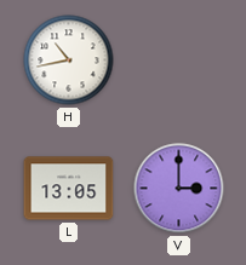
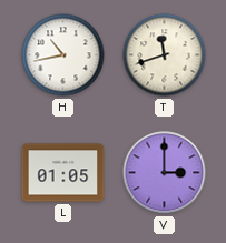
T: none -> 11:42
L: 13:05 -> 01:05
